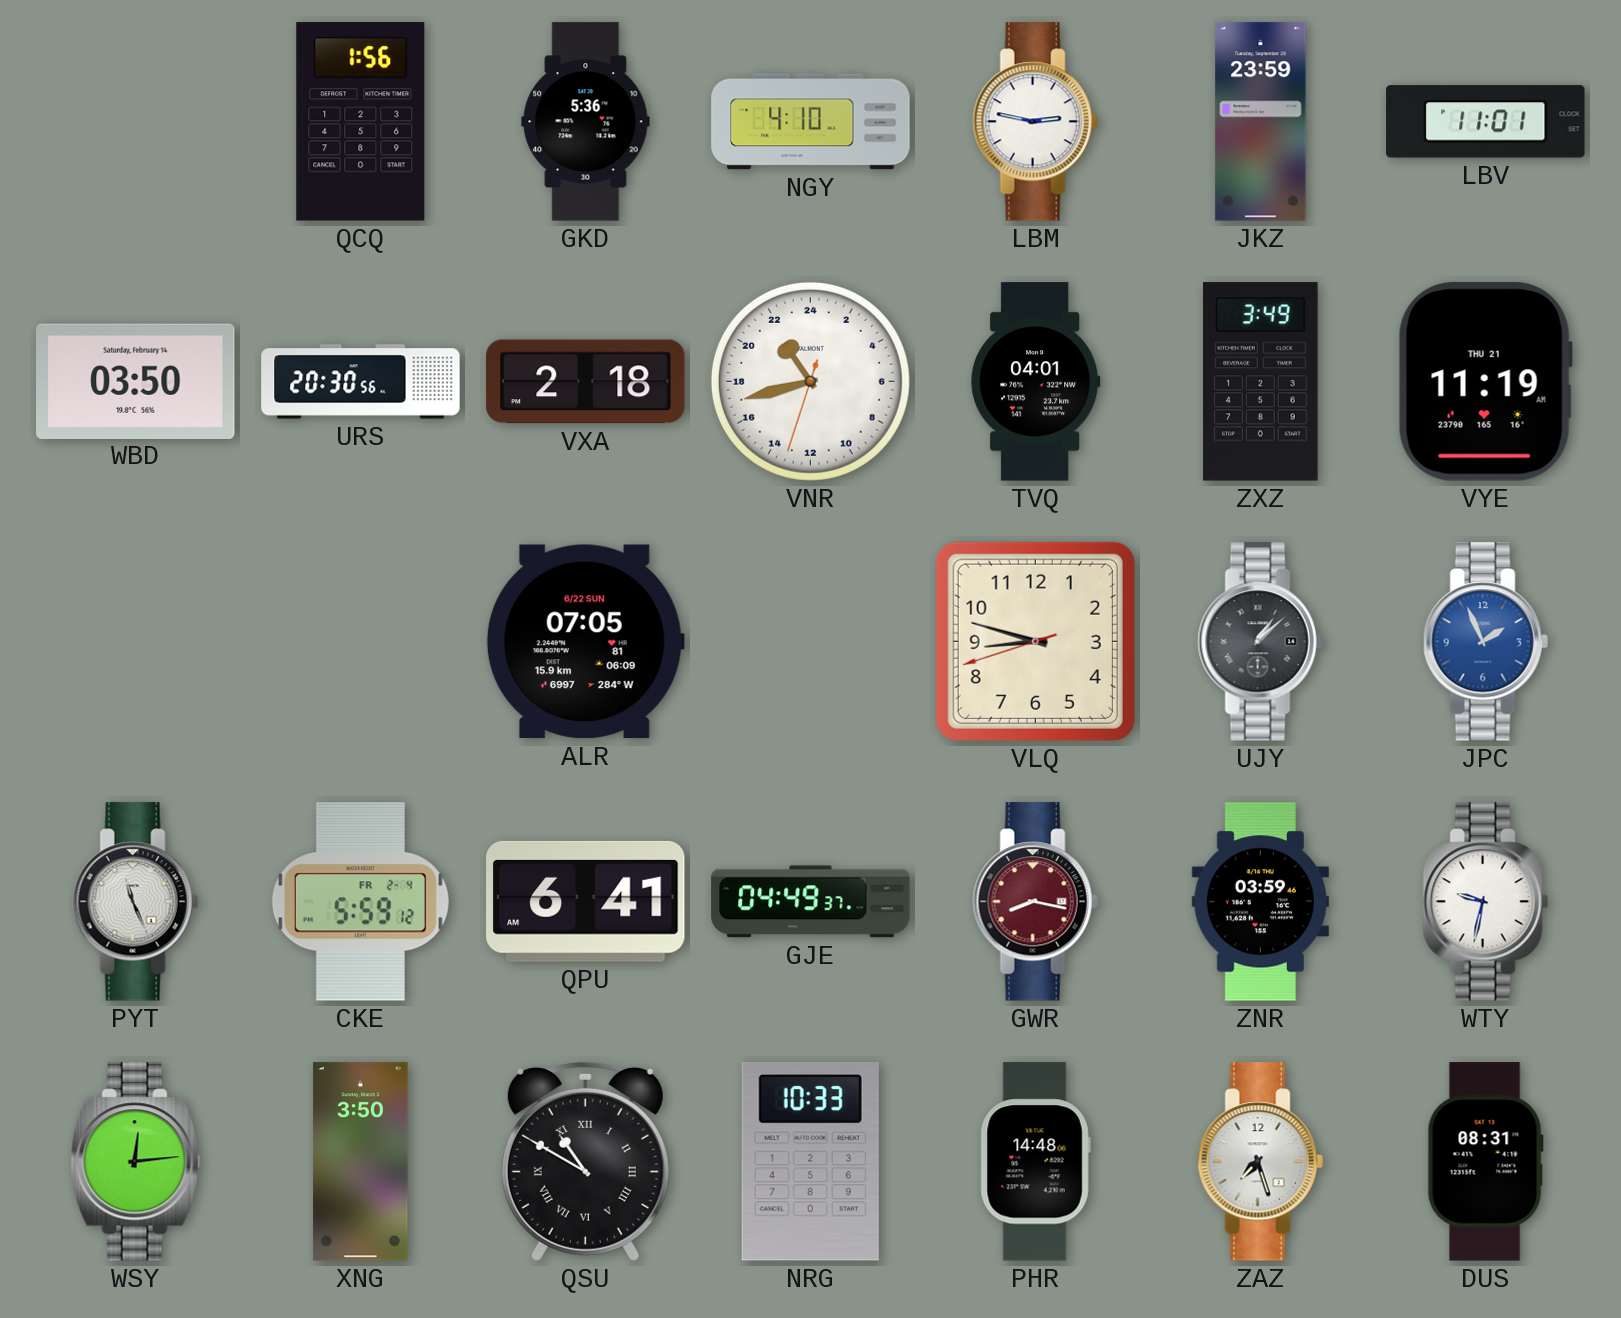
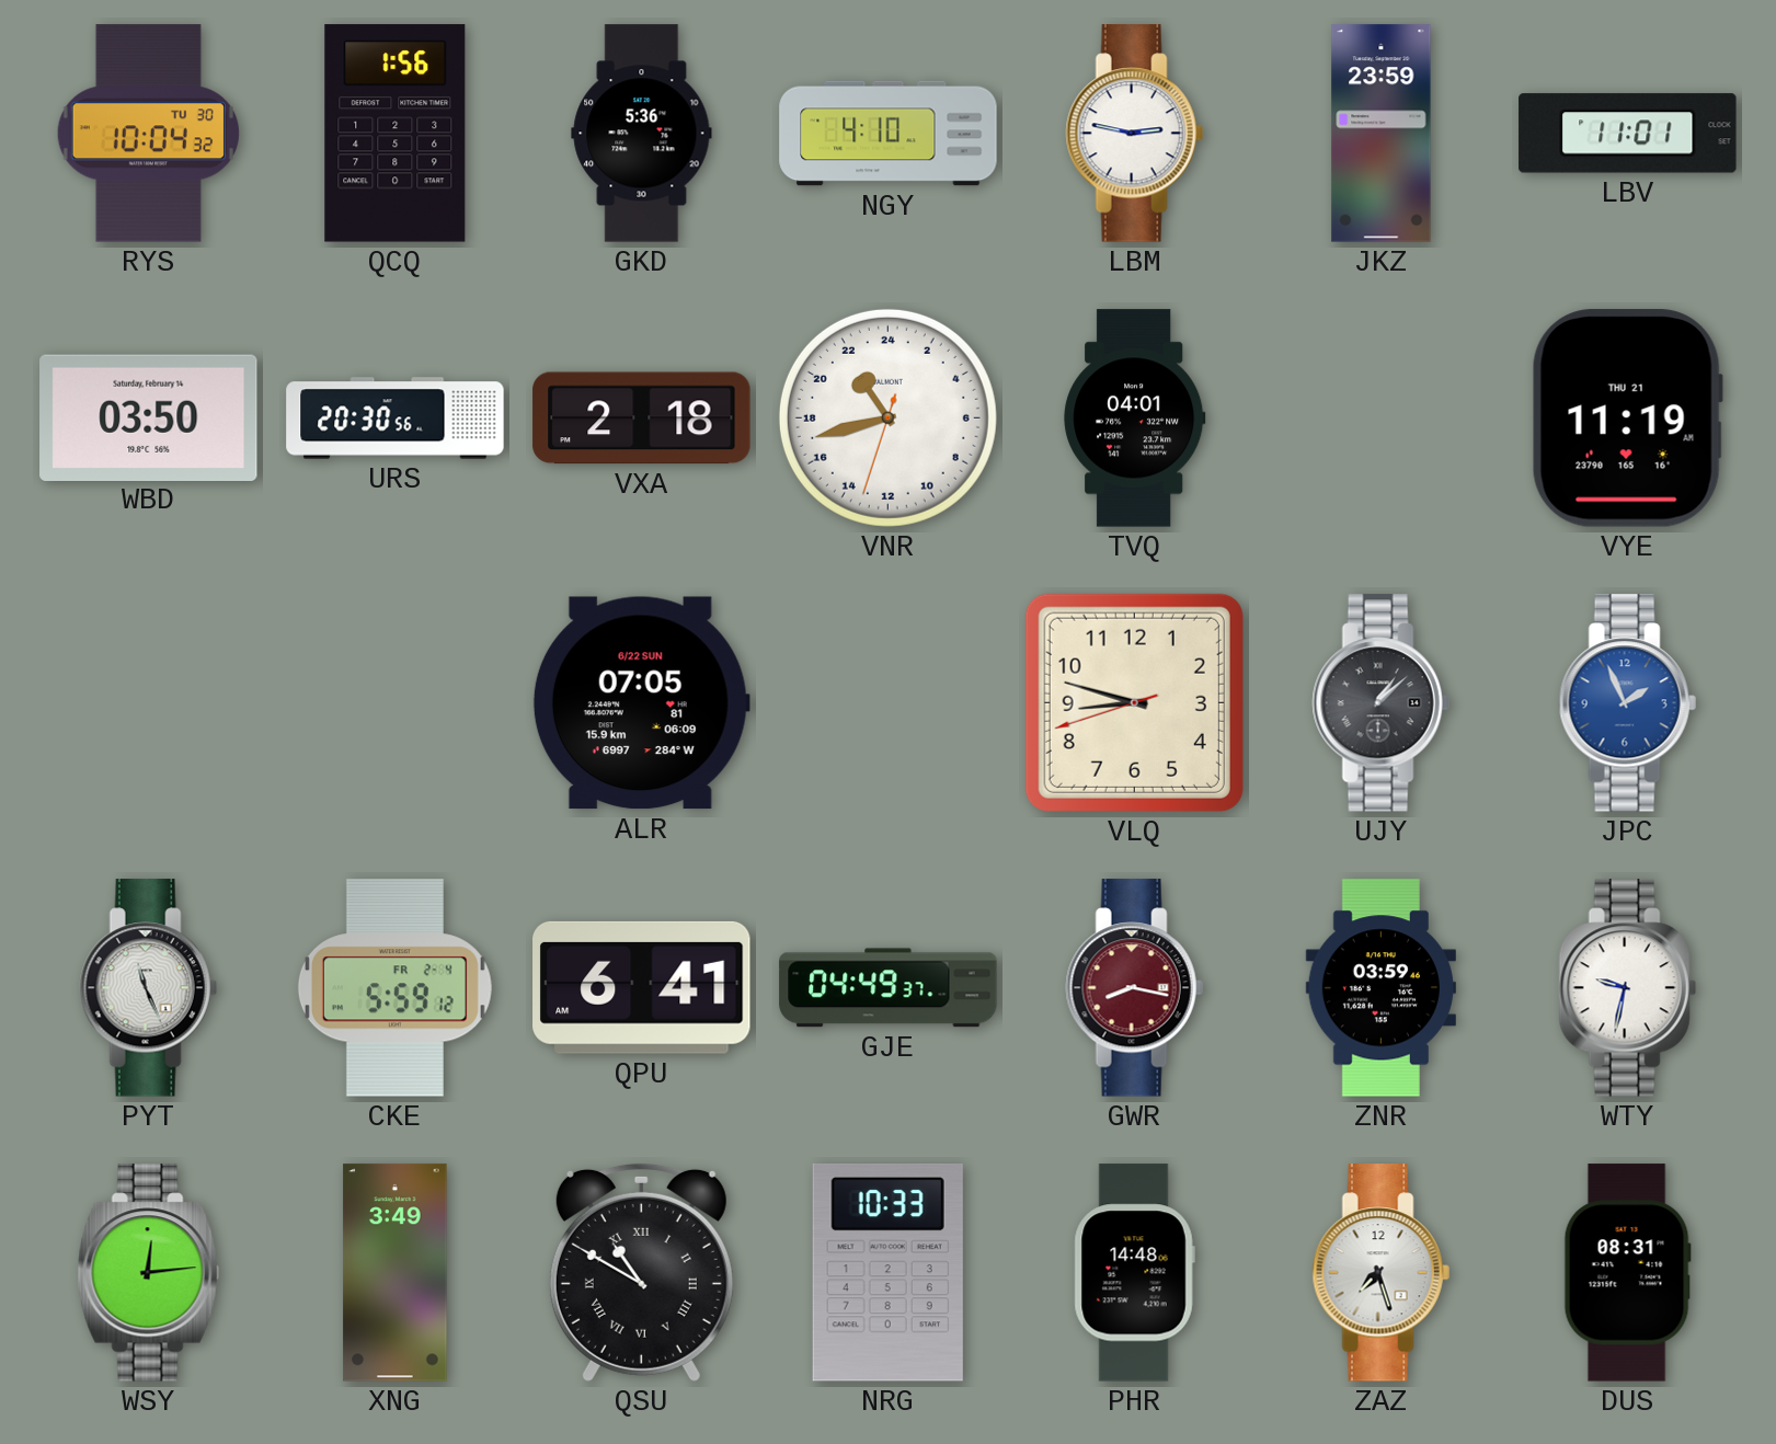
RYS: none -> 10:04
ZXZ: 3:49 -> none
XNG: 3:50 -> 3:49
